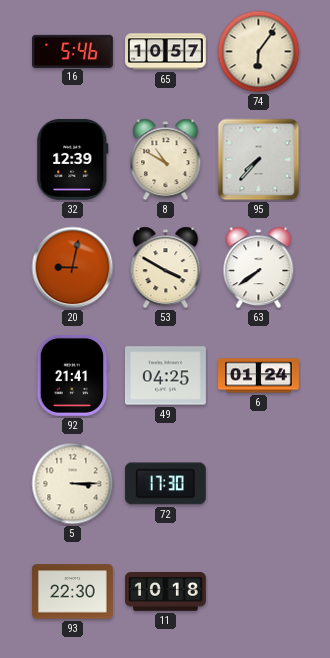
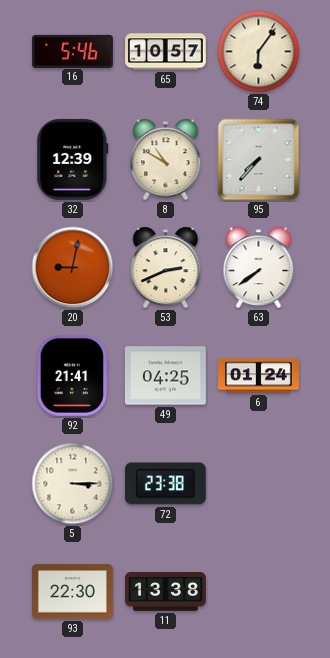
53: 3:50 -> 2:41
72: 17:30 -> 23:38
11: 10:18 -> 13:38
